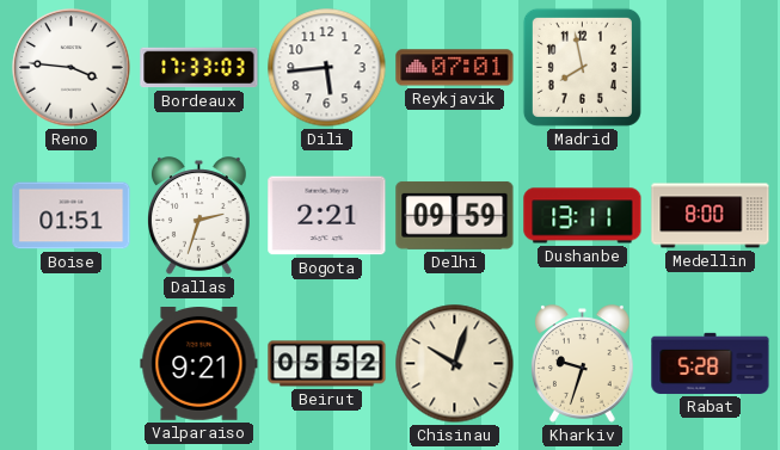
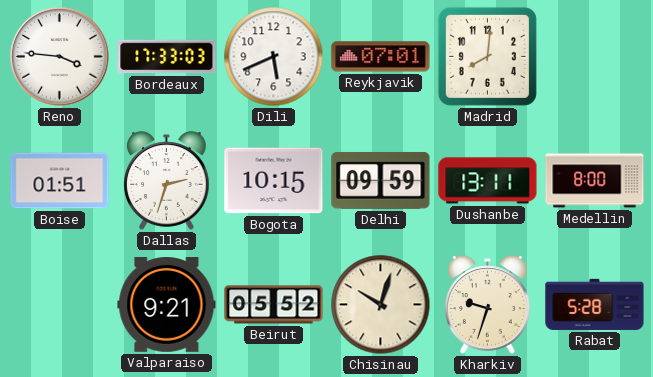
Dili: 5:44 -> 5:41
Madrid: 7:58 -> 8:01
Bogota: 2:21 -> 10:15
